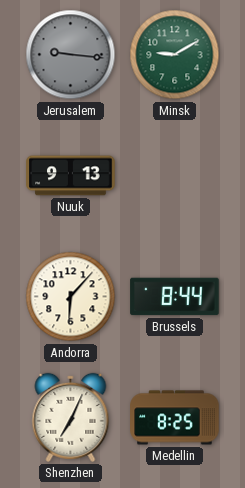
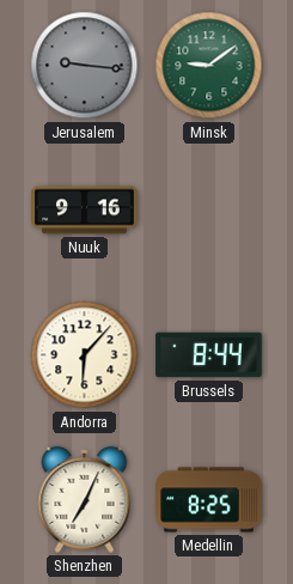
Minsk: 9:10 -> 9:09
Nuuk: 9:13 -> 9:16
